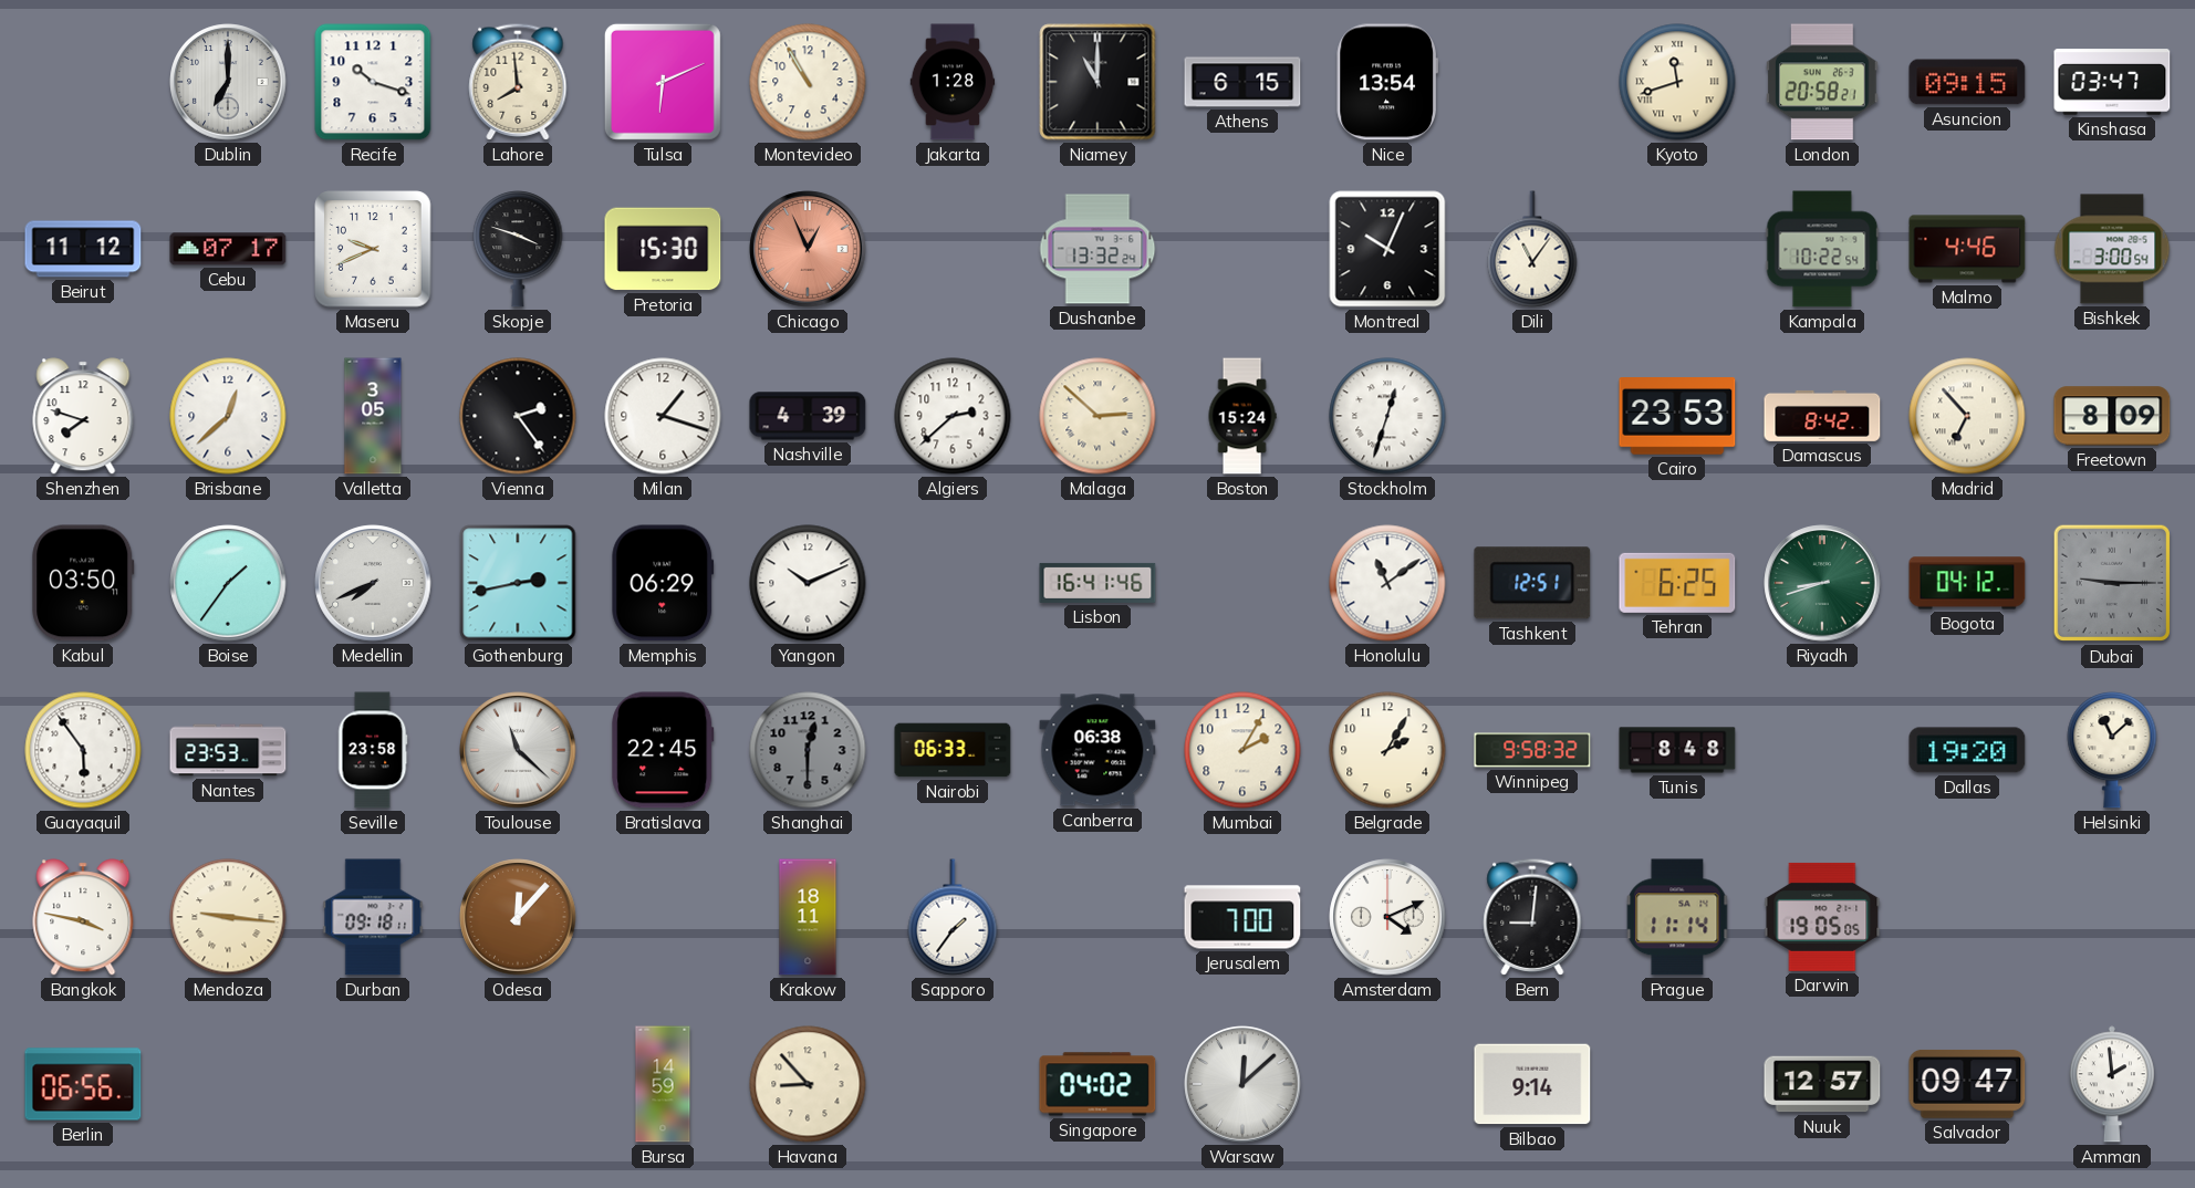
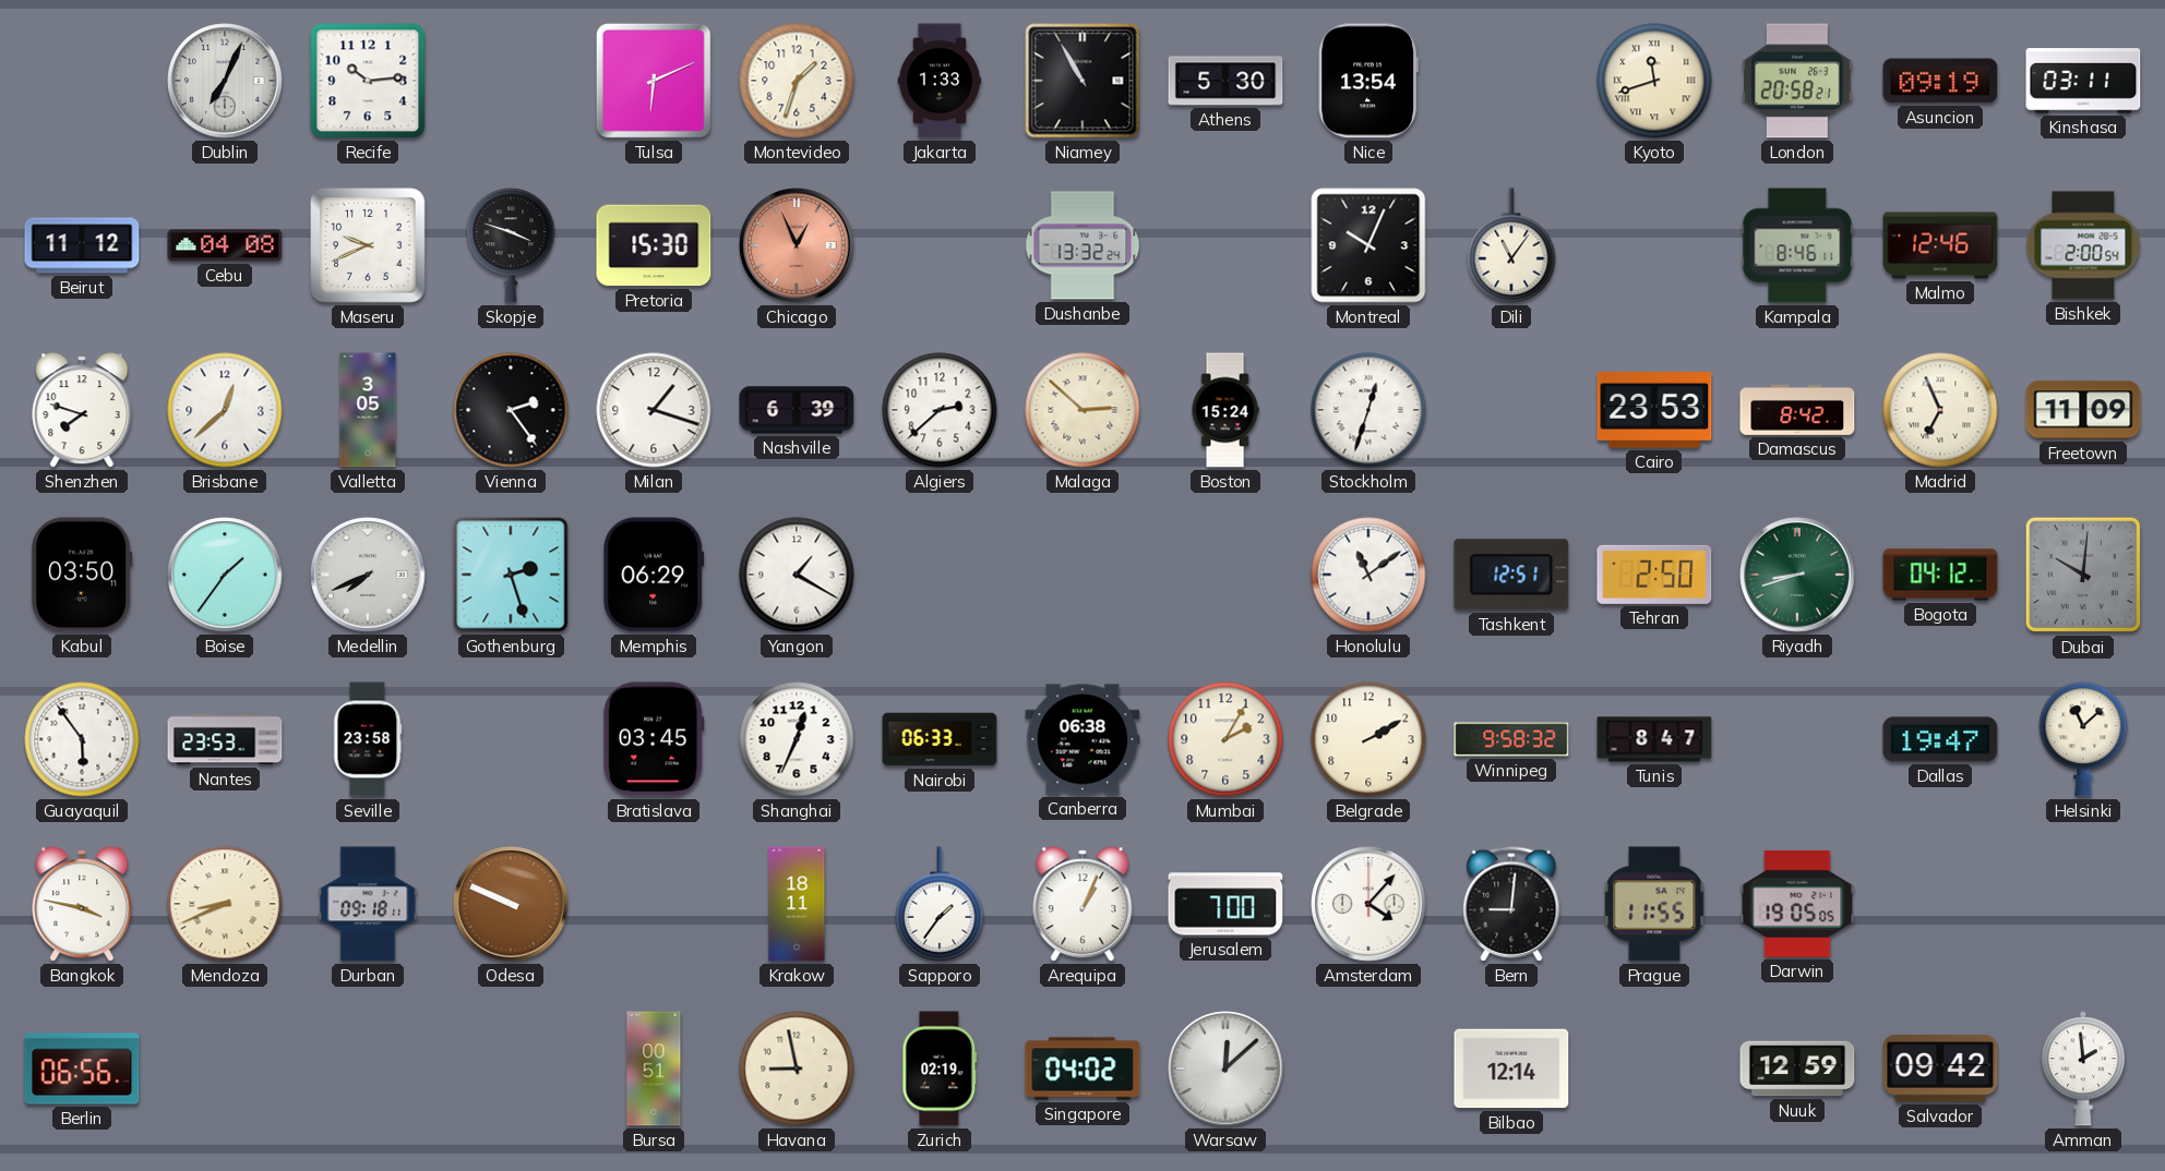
Dublin: 7:00 -> 7:04
Recife: 10:18 -> 10:14
Lahore: 7:59 -> none
Montevideo: 10:55 -> 1:33
Jakarta: 1:28 -> 1:33
Niamey: 11:00 -> 10:55
Athens: 6:15 -> 5:30
Asuncion: 09:15 -> 09:19
Kinshasa: 03:47 -> 03:11
Cebu: 07:17 -> 04:08
Kampala: 10:22 -> 8:46
Malmo: 4:46 -> 12:46
Bishkek: 3:00 -> 2:00
Nashville: 4:39 -> 6:39
Madrid: 6:53 -> 6:56
Freetown: 8:09 -> 11:09
Gothenburg: 2:43 -> 2:27
Yangon: 10:11 -> 1:20
Lisbon: 16:41 -> none
Tehran: 6:25 -> 2:50
Dubai: 9:15 -> 10:01
Toulouse: 11:22 -> none
Bratislava: 22:45 -> 03:45
Shanghai: 12:30 -> 12:34
Shanghai dial: grey -> white
Belgrade: 2:05 -> 2:10
Tunis: 8:48 -> 8:47
Dallas: 19:20 -> 19:47
Mendoza: 9:16 -> 8:41
Odesa: 12:07 -> 9:49
Arequipa: none -> 1:04
Amsterdam: 4:11 -> 4:07
Prague: 11:14 -> 11:55
Bursa: 14:59 -> 00:51
Havana: 8:53 -> 8:58
Zurich: none -> 02:19
Bilbao: 9:14 -> 12:14
Nuuk: 12:57 -> 12:59
Salvador: 09:47 -> 09:42
